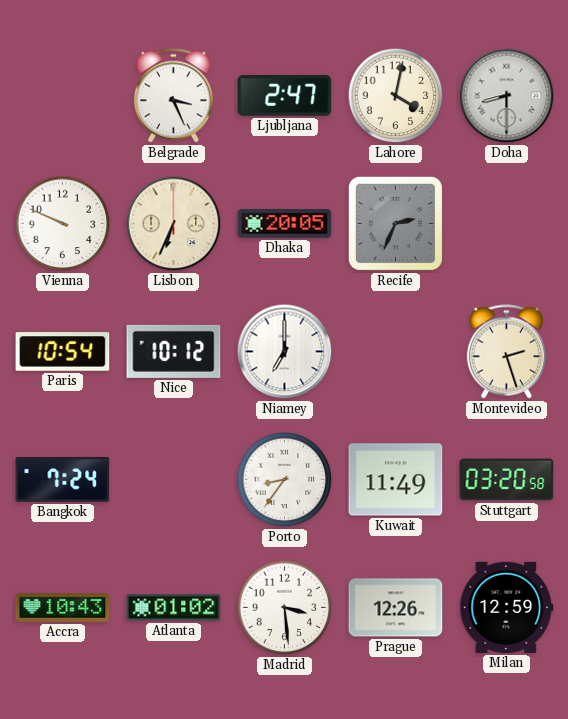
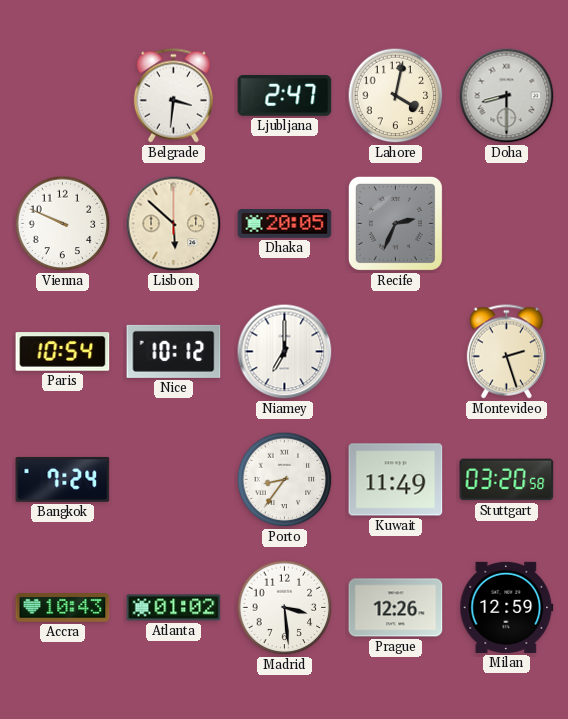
Belgrade: 3:26 -> 3:31
Lisbon: 6:34 -> 5:52
